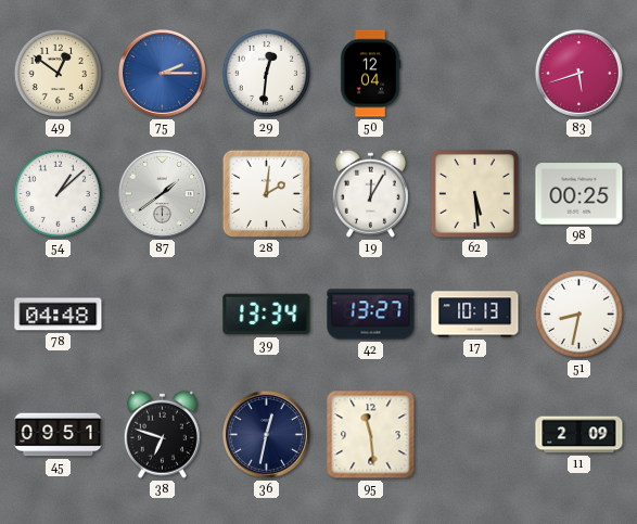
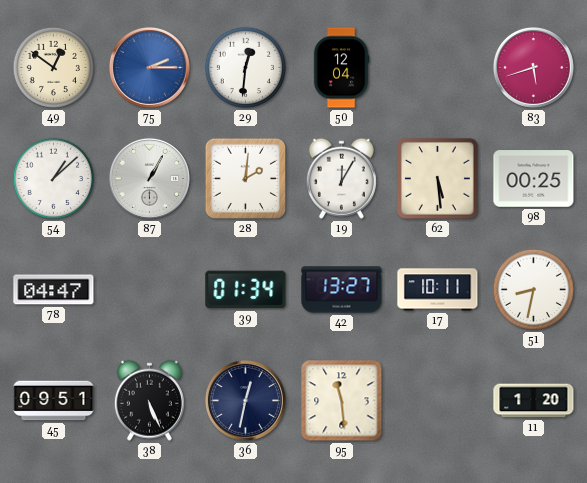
87: 1:39 -> 1:05
78: 04:48 -> 04:47
39: 13:34 -> 01:34
17: 10:13 -> 10:11
38: 6:48 -> 5:26
11: 2:09 -> 1:20
